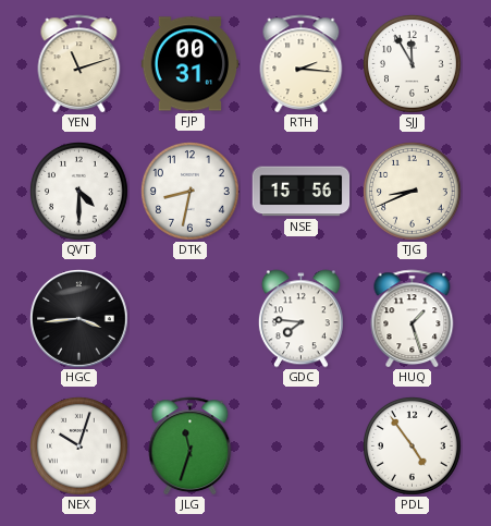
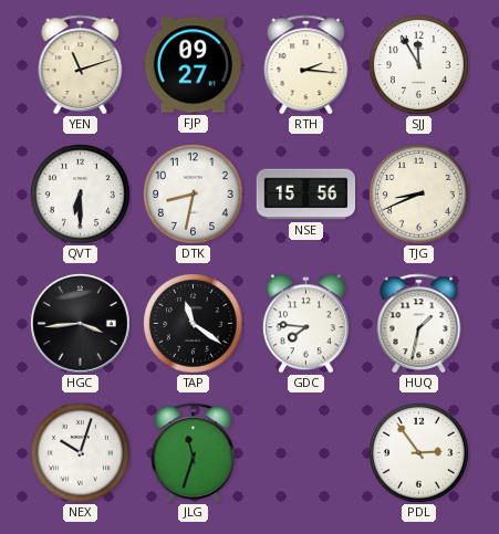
FJP: 00:31 -> 09:27
QVT: 4:30 -> 6:30
TAP: none -> 11:21
HUQ: 1:27 -> 1:32
PDL: 4:54 -> 2:54
